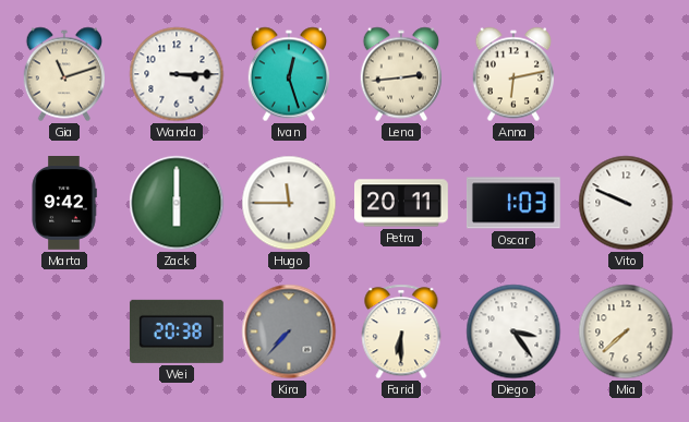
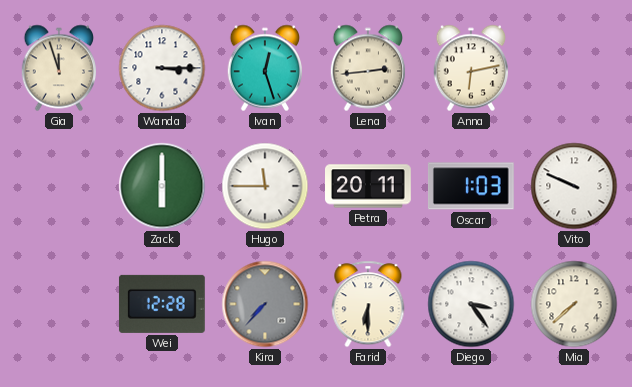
Gia: 11:12 -> 11:57
Marta: 9:42 -> none
Wei: 20:38 -> 12:28
